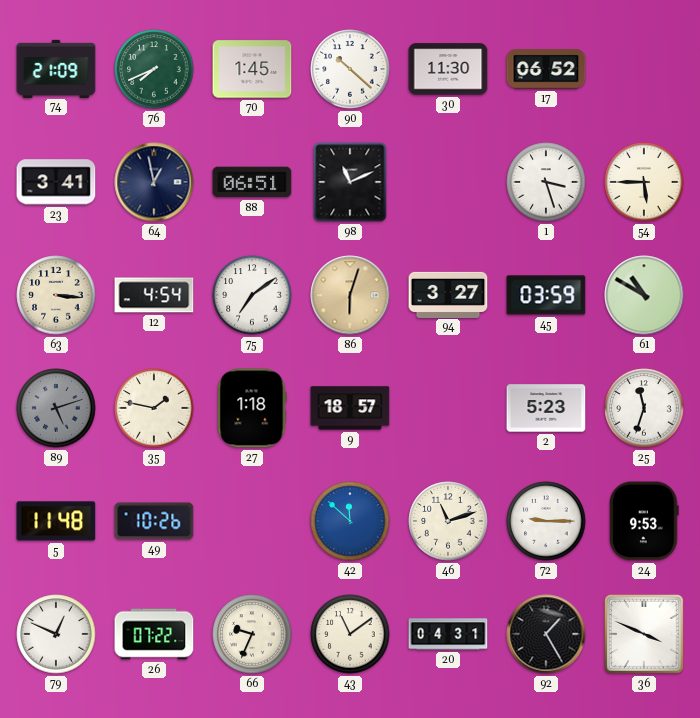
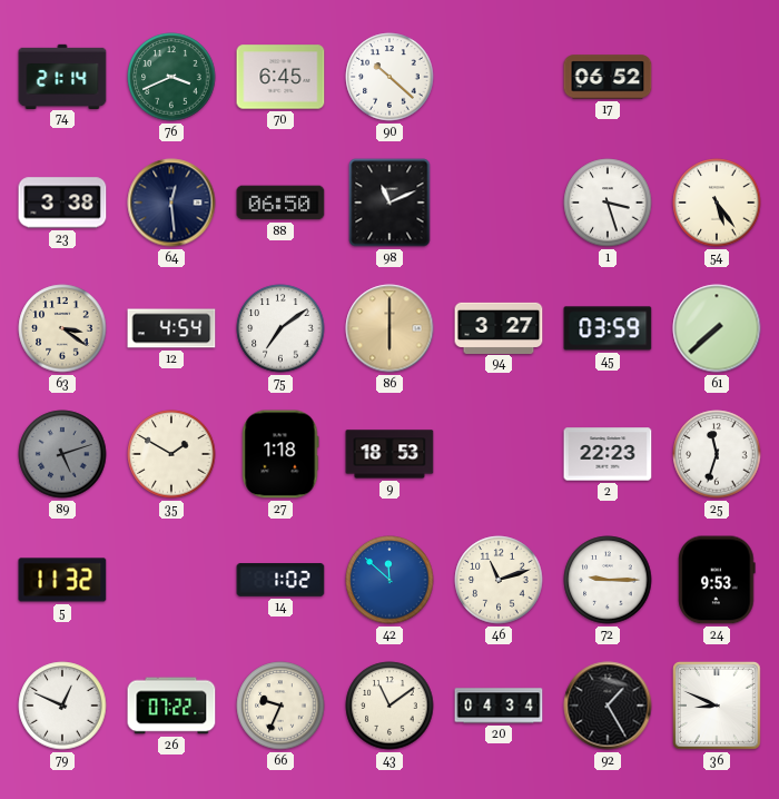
74: 21:09 -> 21:14
76: 7:41 -> 3:41
70: 1:45 -> 6:45
30: 11:30 -> none
23: 3:41 -> 3:38
64: 12:58 -> 12:29
88: 06:51 -> 06:50
54: 5:45 -> 5:24
63: 3:16 -> 3:21
86: 6:03 -> 6:00
61: 10:50 -> 7:38
35: 1:47 -> 1:50
9: 18:57 -> 18:53
2: 5:23 -> 22:23
5: 11:48 -> 11:32
49: 10:26 -> none
14: none -> 1:02
20: 04:31 -> 04:34
36: 3:49 -> 8:49
